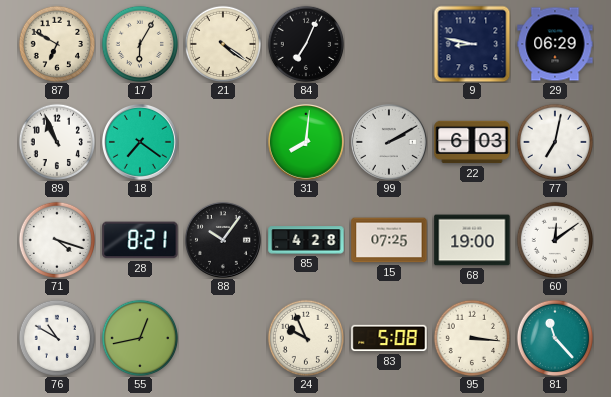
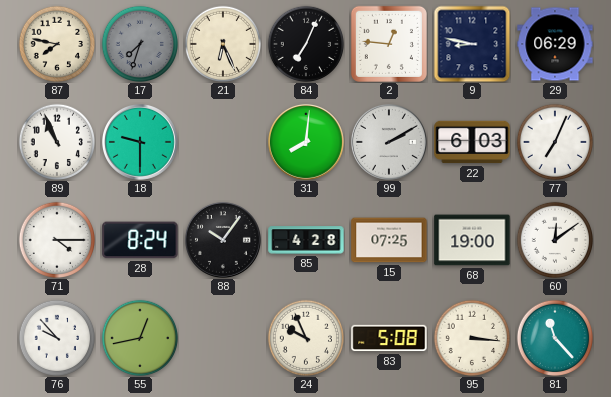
87: 6:50 -> 7:47
17: 6:05 -> 7:33
17 dial: cream -> grey
21: 4:21 -> 6:26
2: none -> 12:46
18: 7:21 -> 9:30
77: 7:02 -> 7:04
71: 4:18 -> 4:15
28: 8:21 -> 8:24
76: 10:50 -> 9:53
